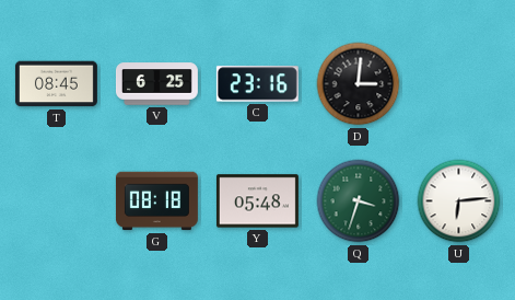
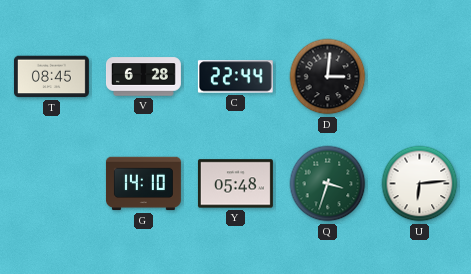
V: 6:25 -> 6:28
C: 23:16 -> 22:44
G: 08:18 -> 14:10
